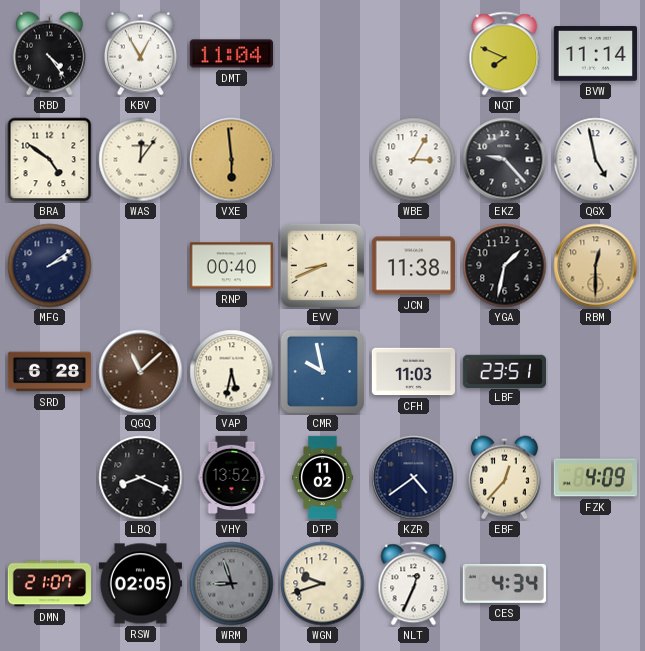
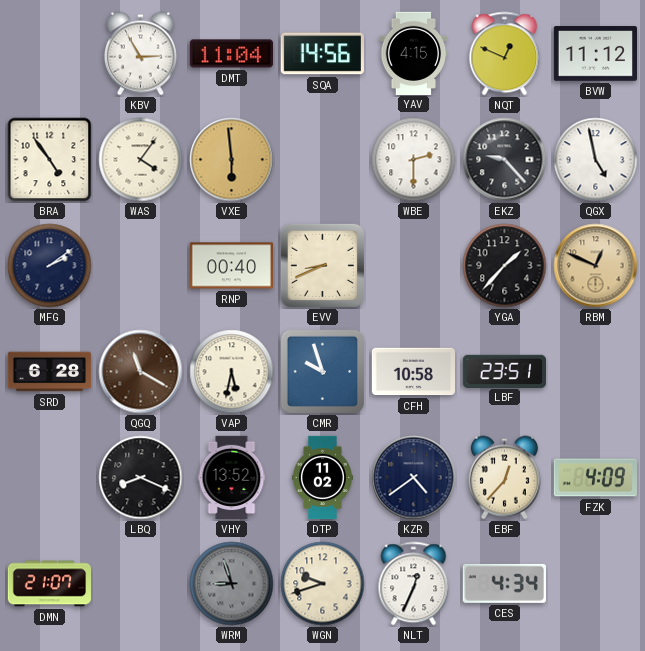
RBD: 4:24 -> none
KBV: 12:55 -> 2:55
SQA: none -> 14:56
YAV: none -> 4:15
NQT: 7:49 -> 12:49
BVW: 11:14 -> 11:12
BRA: 4:51 -> 4:54
WAS: 12:06 -> 4:06
WBE: 3:05 -> 2:30
JCN: 11:38 -> none
YGA: 1:32 -> 1:37
RBM: 12:30 -> 12:49
QGQ: 11:08 -> 11:20
CMR: 9:58 -> 9:57
CFH: 11:03 -> 10:58
RSW: 02:05 -> none
